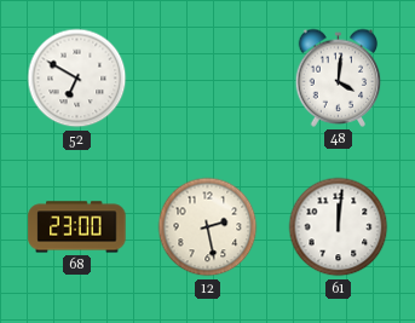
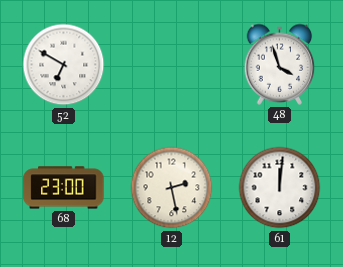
48: 4:01 -> 3:57
